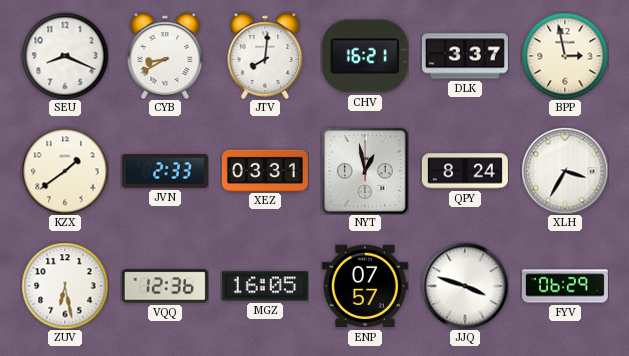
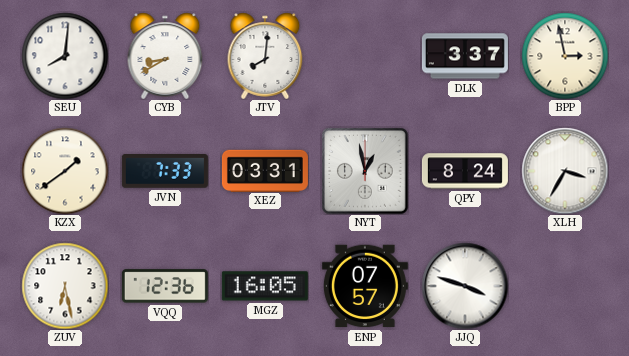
SEU: 8:19 -> 8:01
CHV: 16:21 -> none
JVN: 2:33 -> 7:33
FYV: 06:29 -> none
